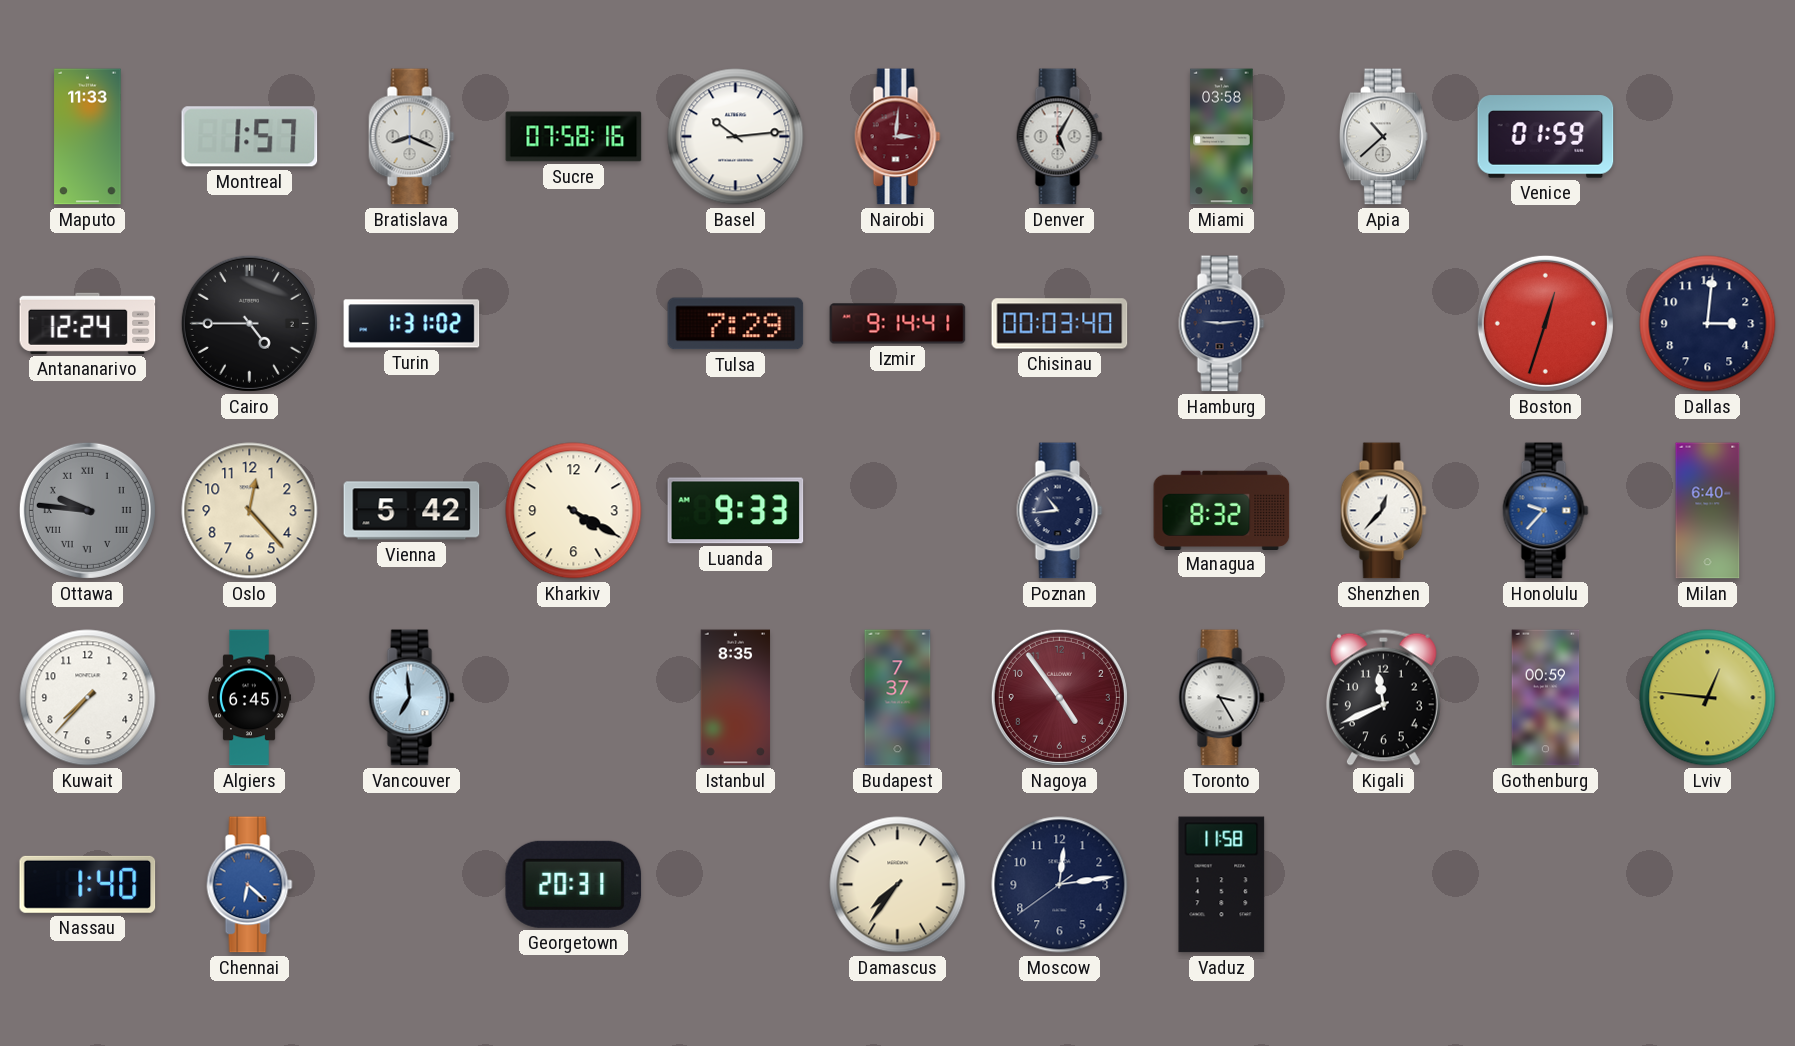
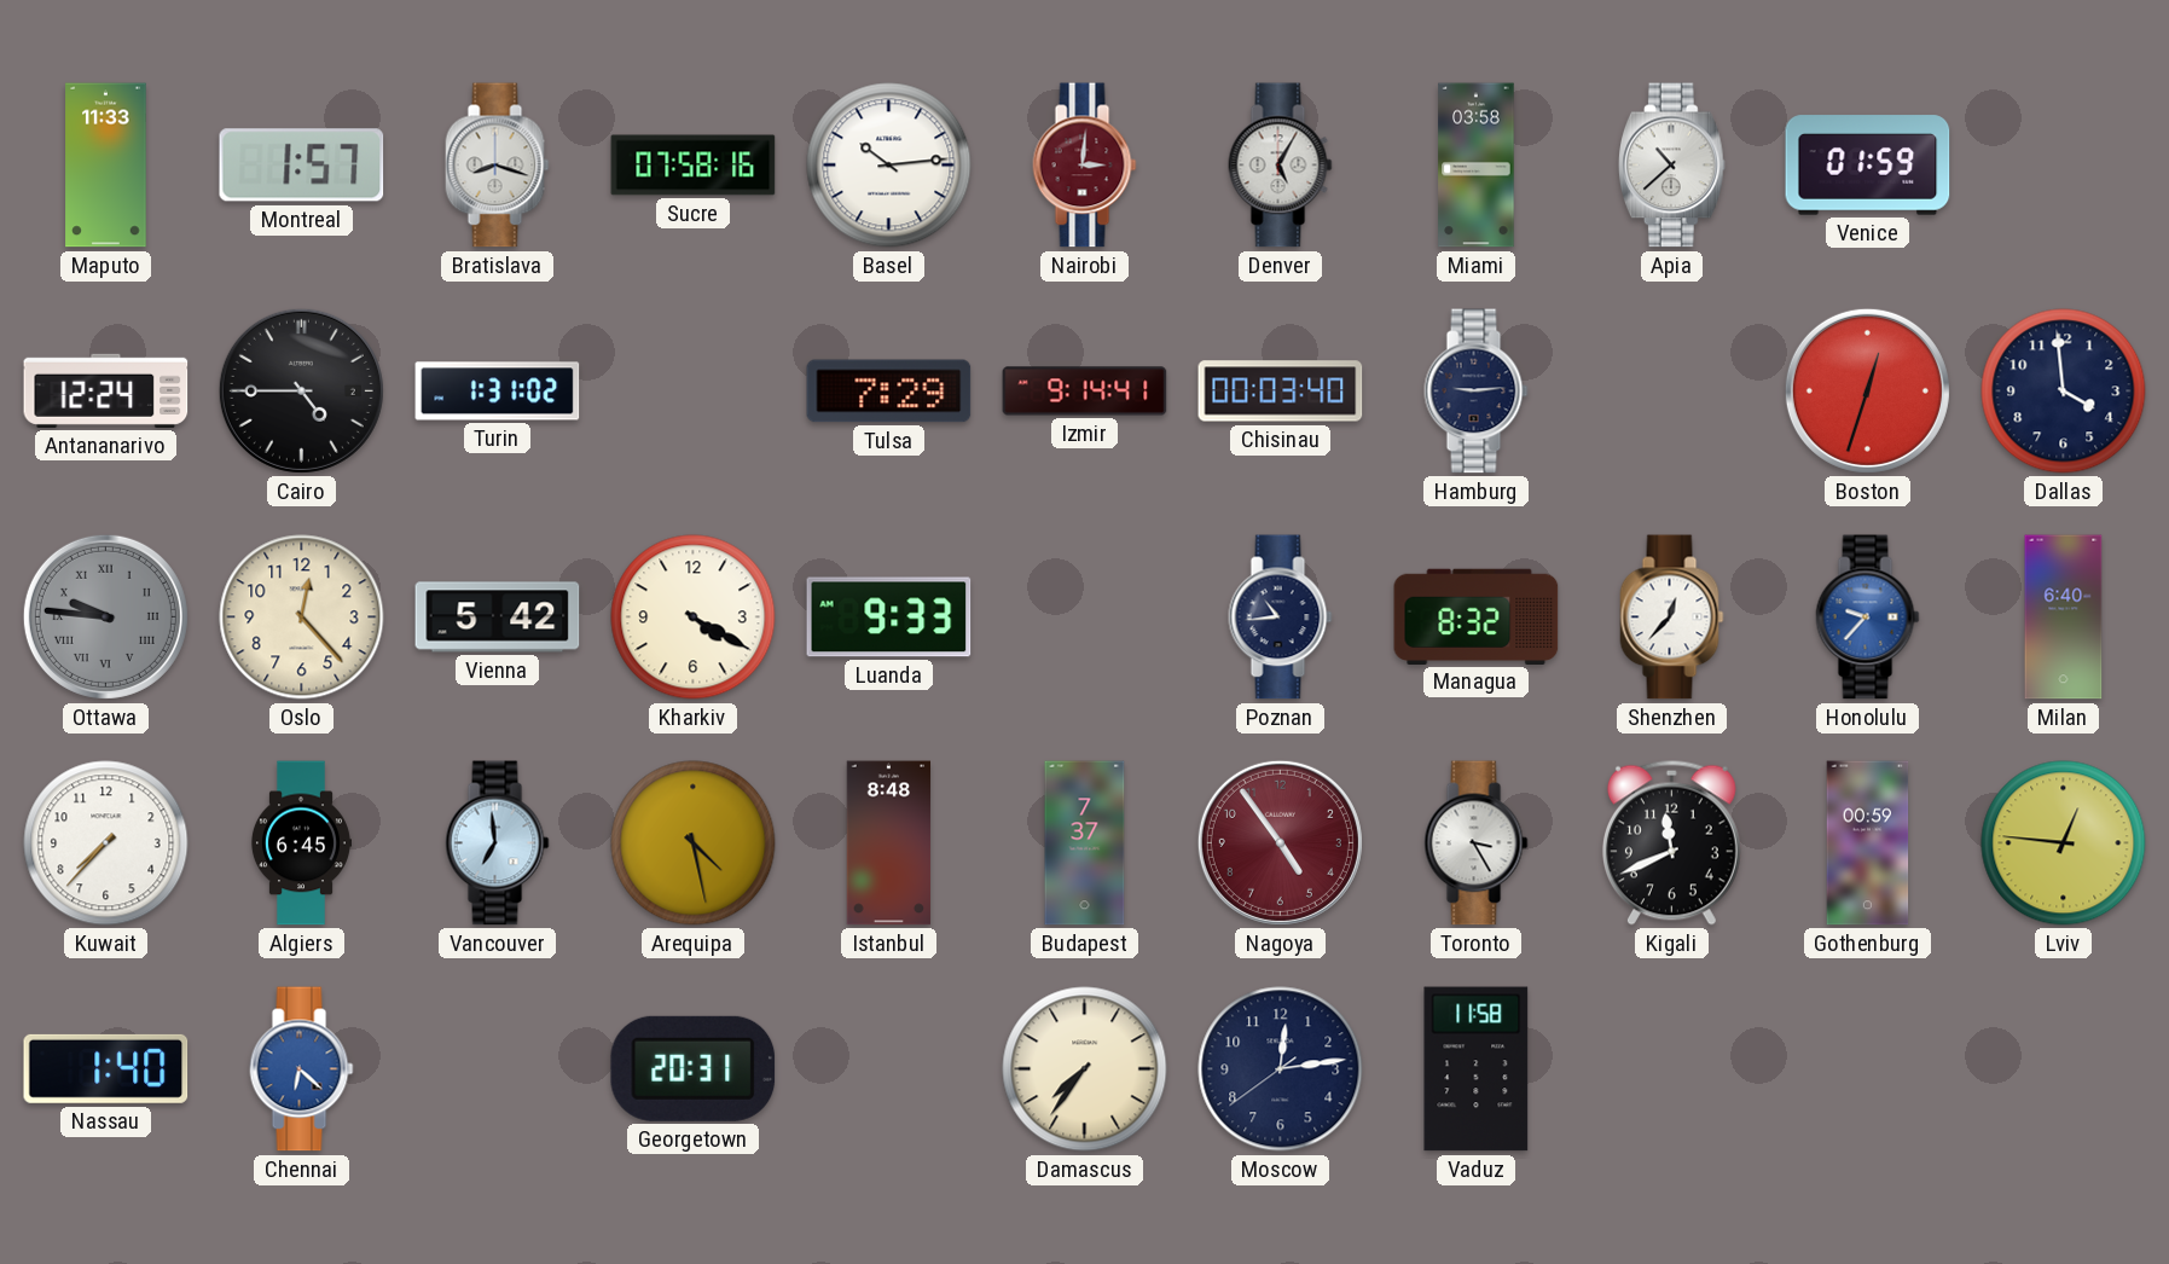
Bratislava: 8:19 -> 8:18
Dallas: 3:01 -> 3:59
Arequipa: none -> 4:28
Istanbul: 8:35 -> 8:48
